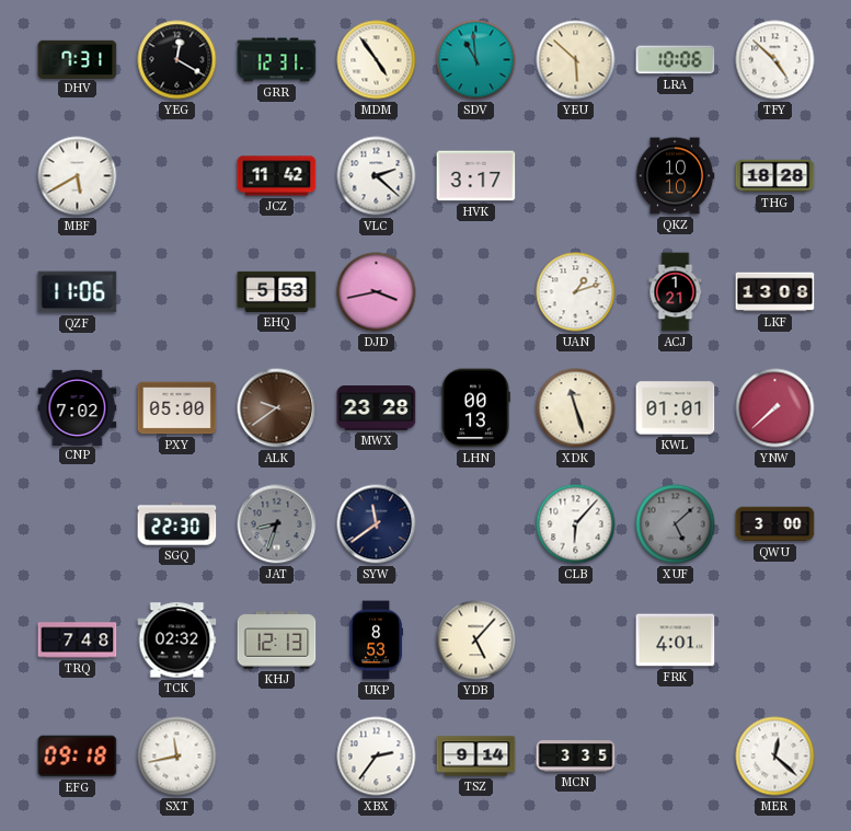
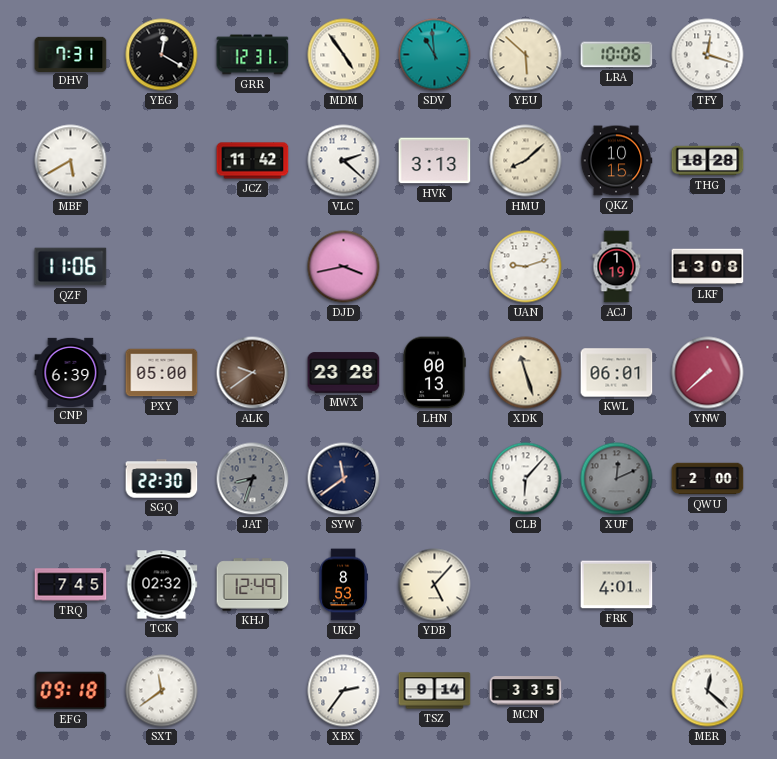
TFY: 4:52 -> 12:18
HVK: 3:17 -> 3:13
HMU: none -> 8:08
QKZ: 10:10 -> 10:15
EHQ: 5:53 -> none
UAN: 1:12 -> 9:12
ACJ: 1:21 -> 1:19
CNP: 7:02 -> 6:39
KWL: 01:01 -> 06:01
XUF: 5:08 -> 12:11
QWU: 3:00 -> 2:00
TRQ: 7:48 -> 7:45
KHJ: 12:13 -> 12:49
SXT: 11:43 -> 11:39
